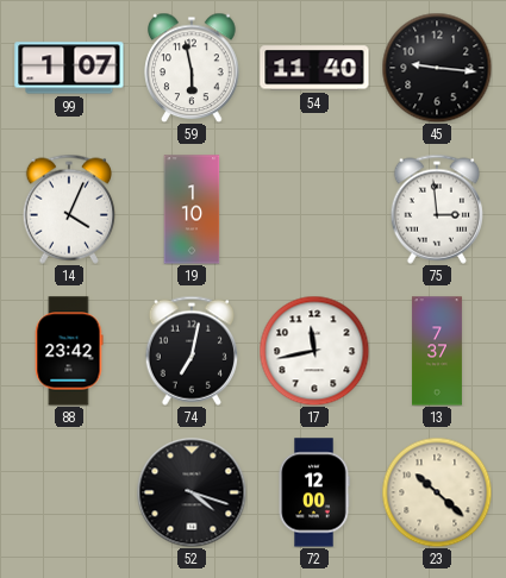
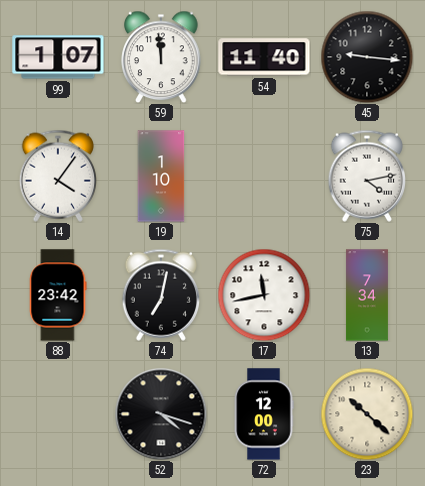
59: 5:58 -> 11:59
14: 4:04 -> 4:06
75: 2:59 -> 4:13
13: 7:37 -> 7:34
